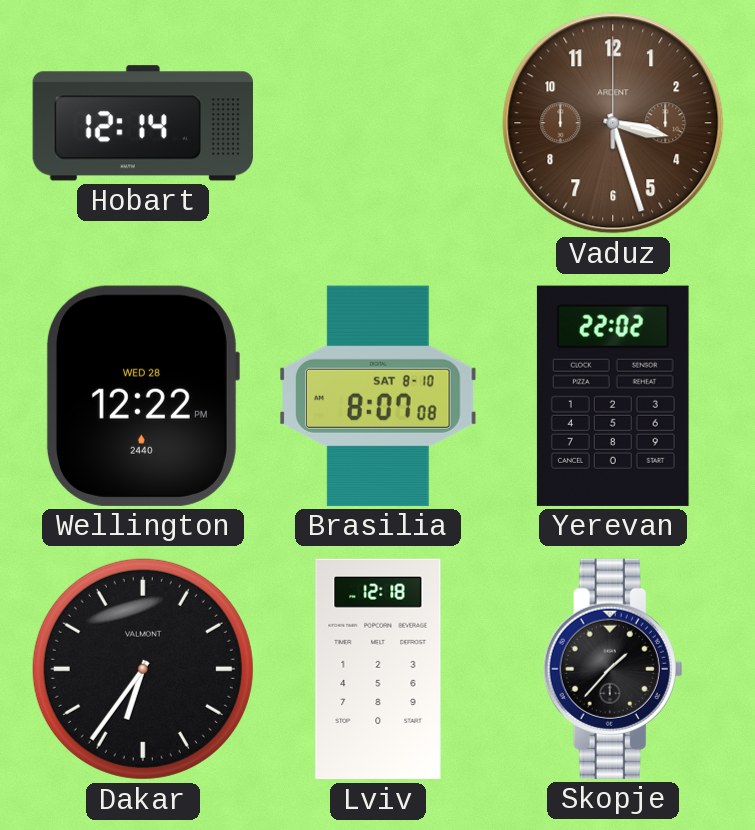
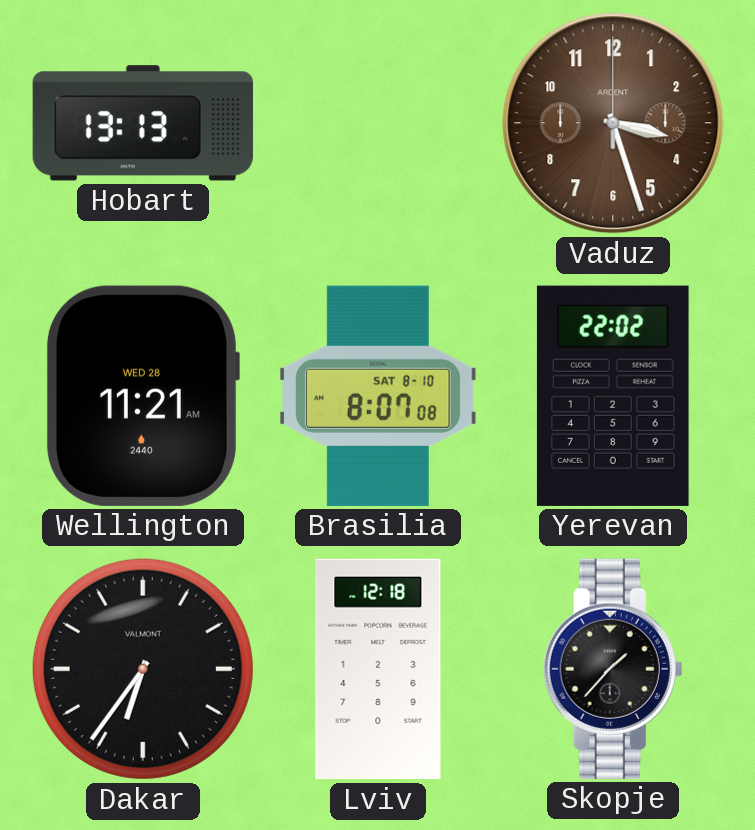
Hobart: 12:14 -> 13:13
Wellington: 12:22 -> 11:21
